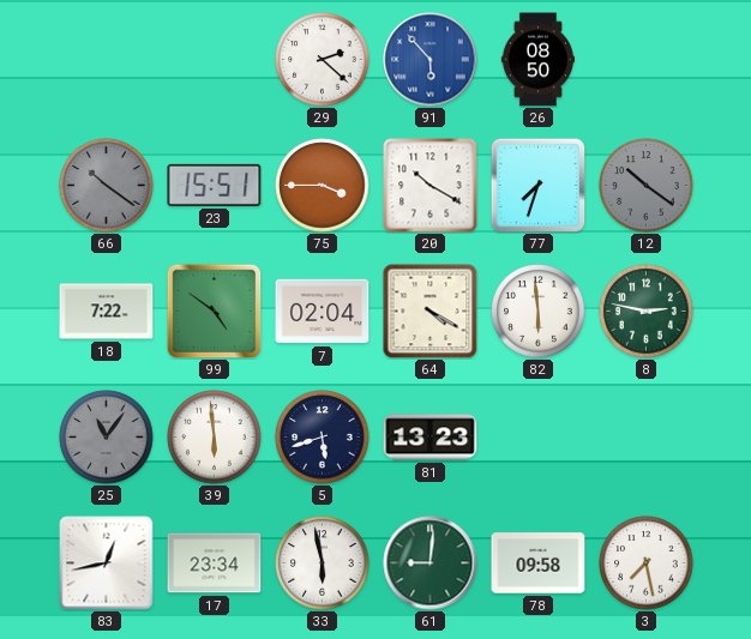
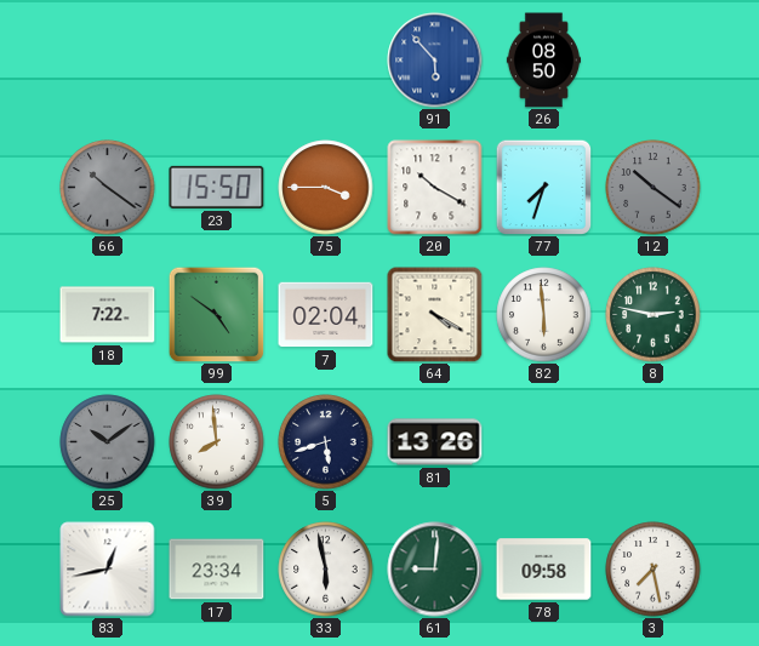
29: 2:22 -> none
23: 15:51 -> 15:50
25: 11:06 -> 10:09
39: 5:59 -> 7:59
81: 13:23 -> 13:26
